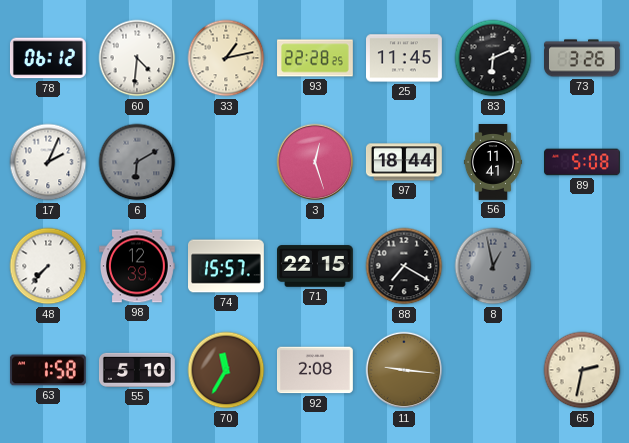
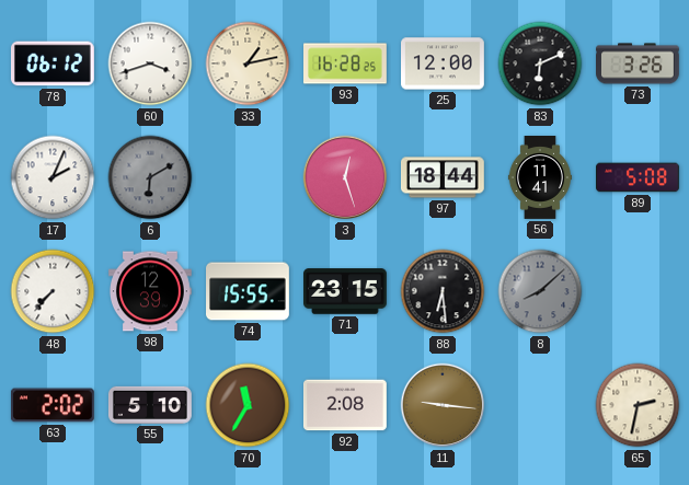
60: 4:31 -> 3:42
93: 22:28 -> 16:28
25: 11:45 -> 12:00
74: 15:57 -> 15:55
71: 22:15 -> 23:15
88: 7:20 -> 6:29
8: 12:58 -> 8:08
63: 1:58 -> 2:02
